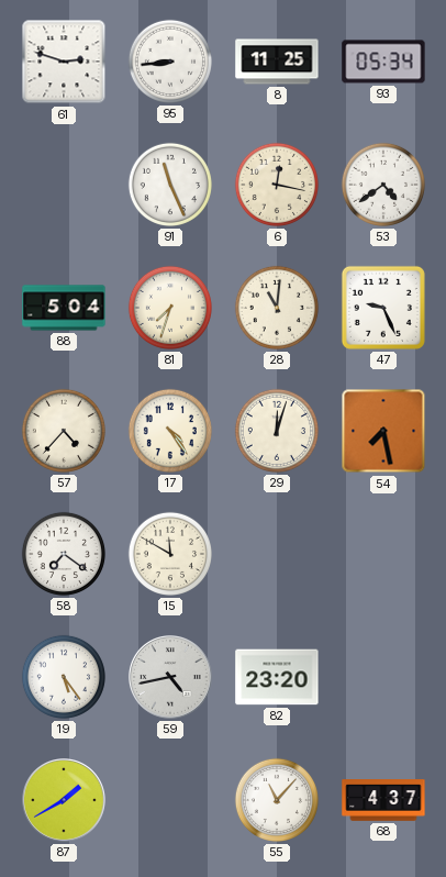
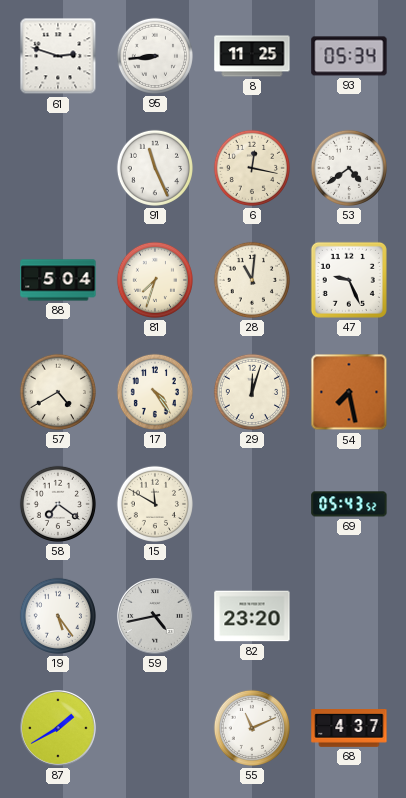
57: 4:37 -> 4:40
69: none -> 05:43
55: 11:07 -> 11:11
